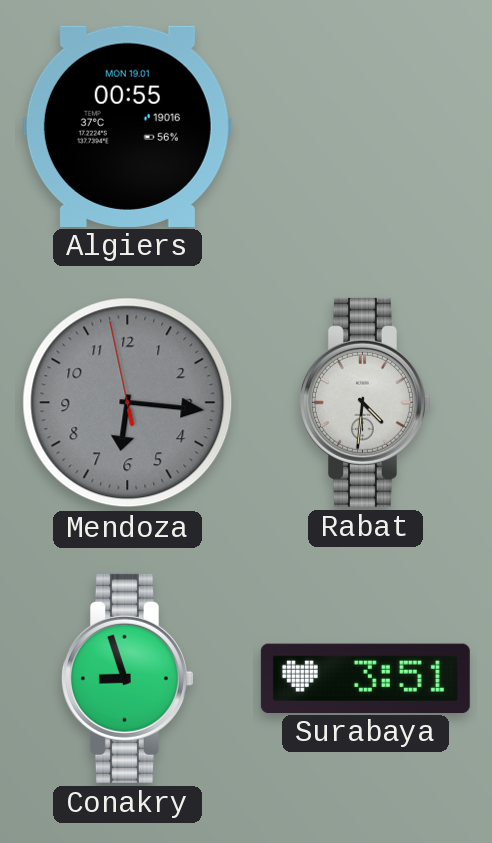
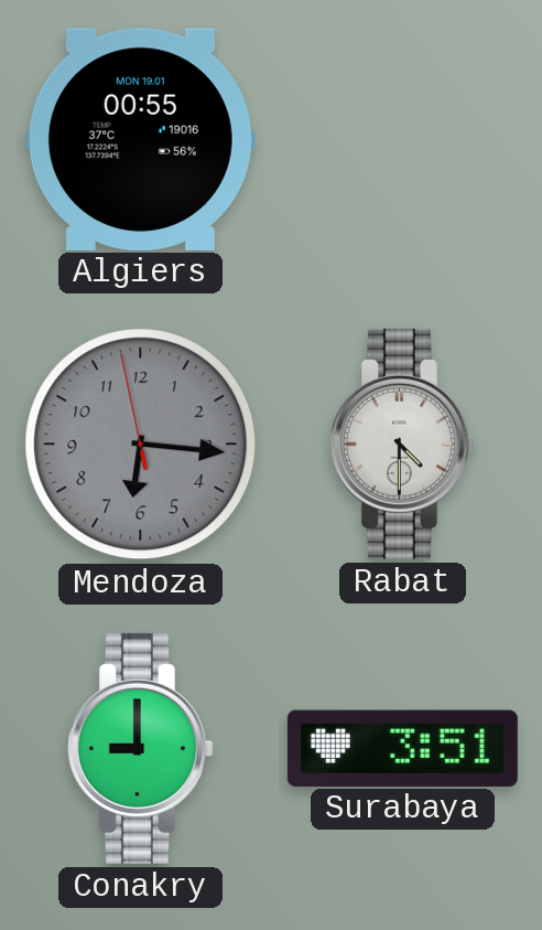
Rabat: 4:31 -> 4:30
Conakry: 8:57 -> 9:00
